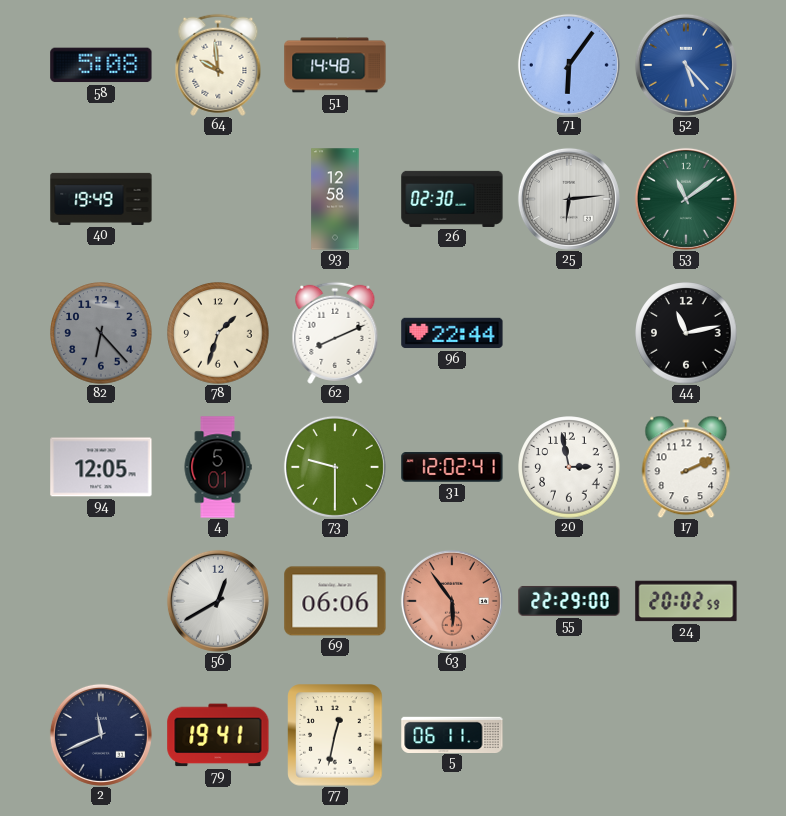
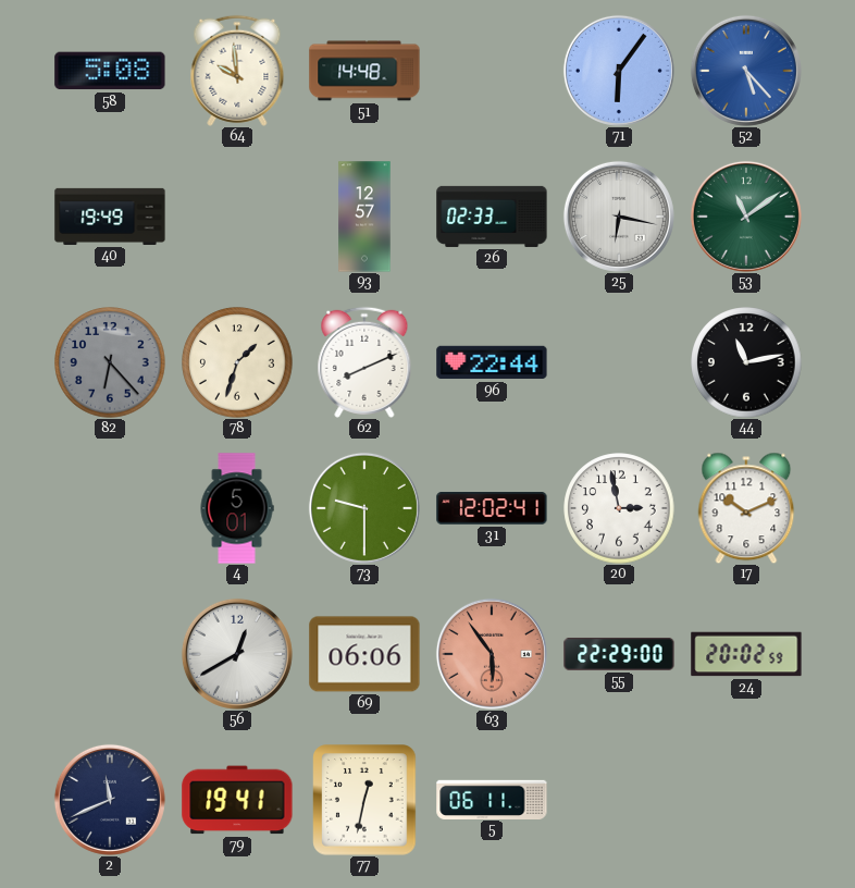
93: 12:58 -> 12:57
26: 02:30 -> 02:33
25: 6:14 -> 6:17
94: 12:05 -> none
17: 2:11 -> 10:11
